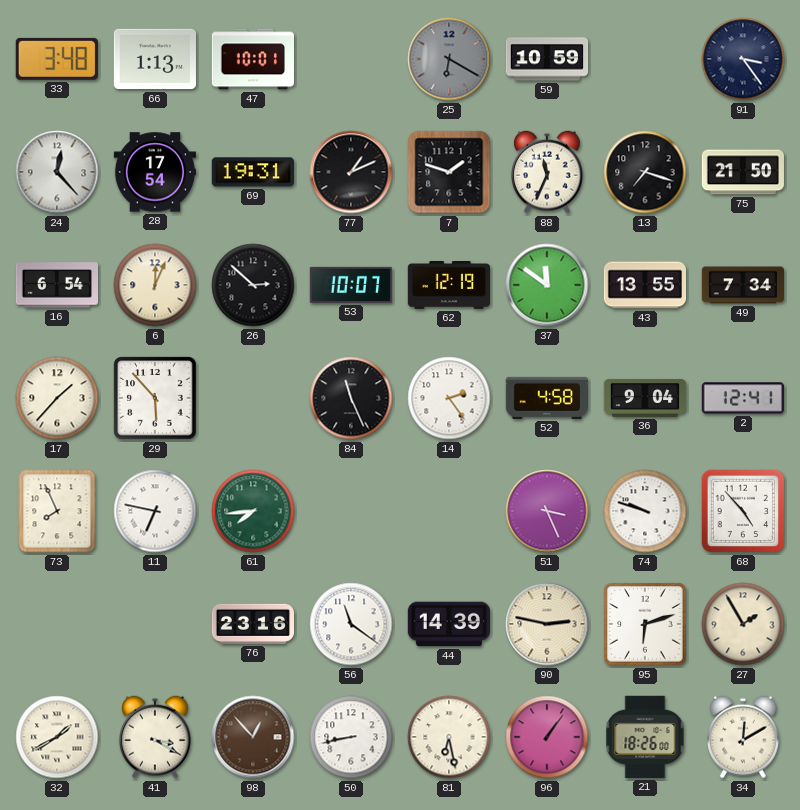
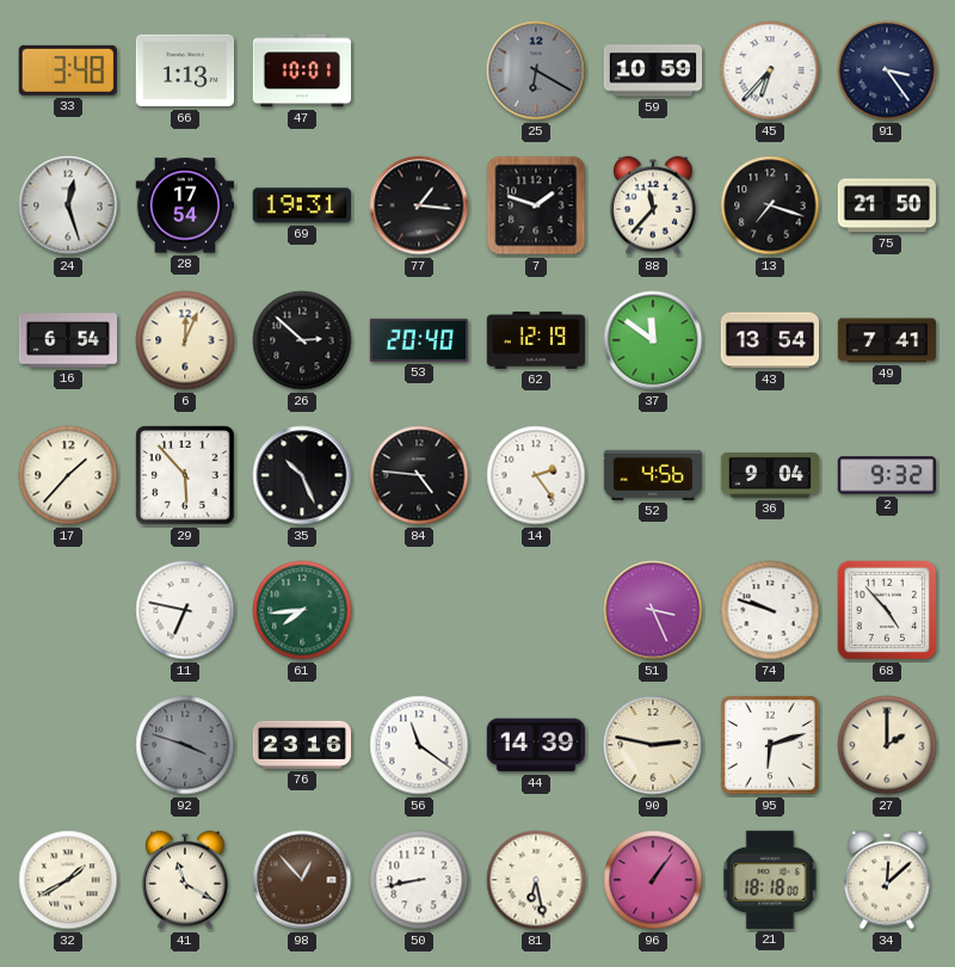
45: none -> 6:37
24: 12:23 -> 12:27
77: 1:11 -> 1:16
88: 11:34 -> 11:37
53: 10:07 -> 20:40
43: 13:55 -> 13:54
49: 7:34 -> 7:41
35: none -> 10:26
84: 11:26 -> 4:46
52: 4:58 -> 4:56
2: 12:41 -> 9:32
73: 7:56 -> none
92: none -> 3:48
27: 1:55 -> 2:00
41: 3:20 -> 11:20
21: 18:26 -> 18:18
34: 12:10 -> 12:08
